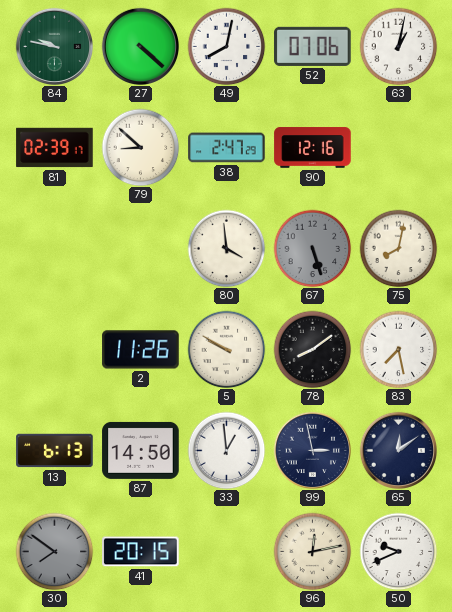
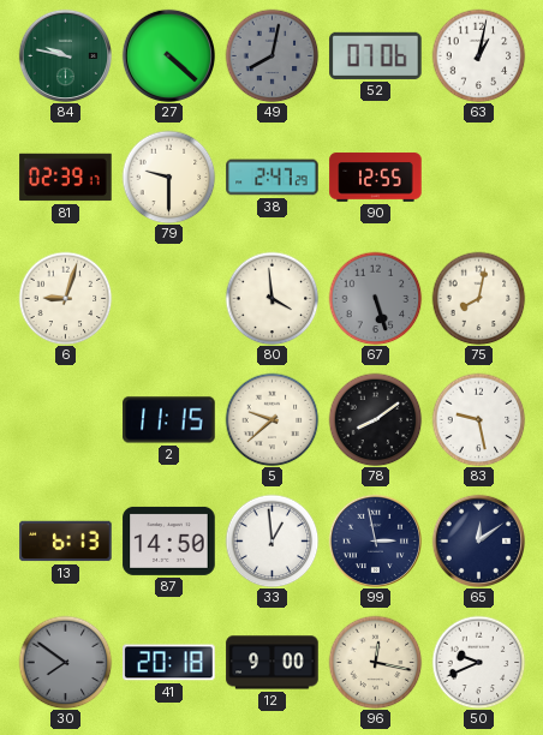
49 dial: white -> grey
79: 8:52 -> 9:30
90: 12:16 -> 12:55
6: none -> 9:03
2: 11:26 -> 11:15
5: 9:50 -> 9:38
83: 7:28 -> 9:28
41: 20:15 -> 20:18
12: none -> 9:00
96: 12:13 -> 12:17
